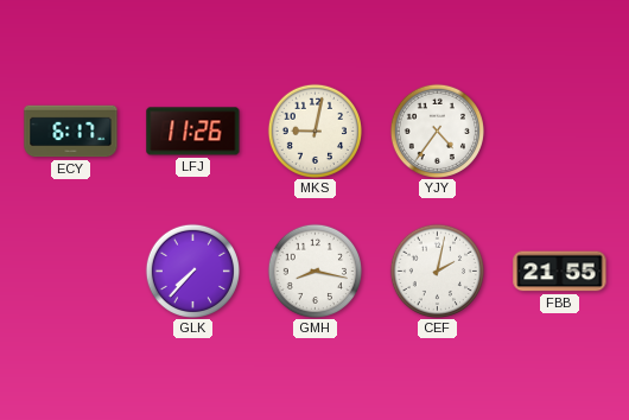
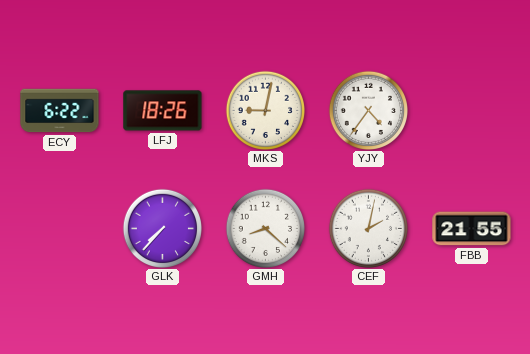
ECY: 6:17 -> 6:22
LFJ: 11:26 -> 18:26
GMH: 8:17 -> 8:22
